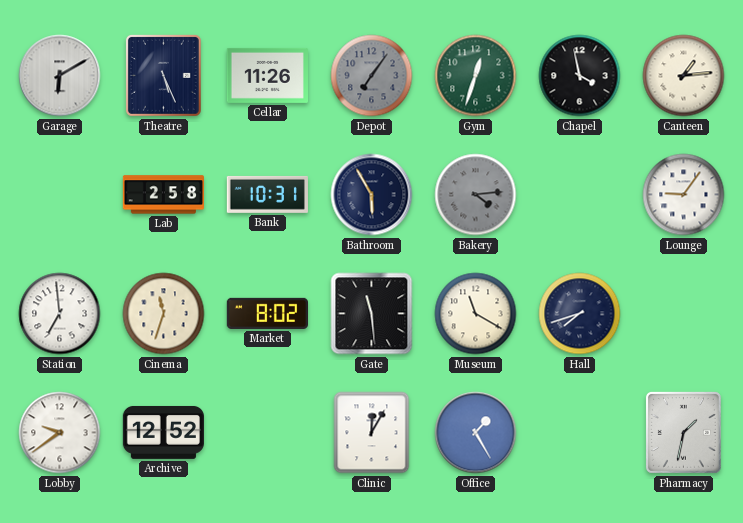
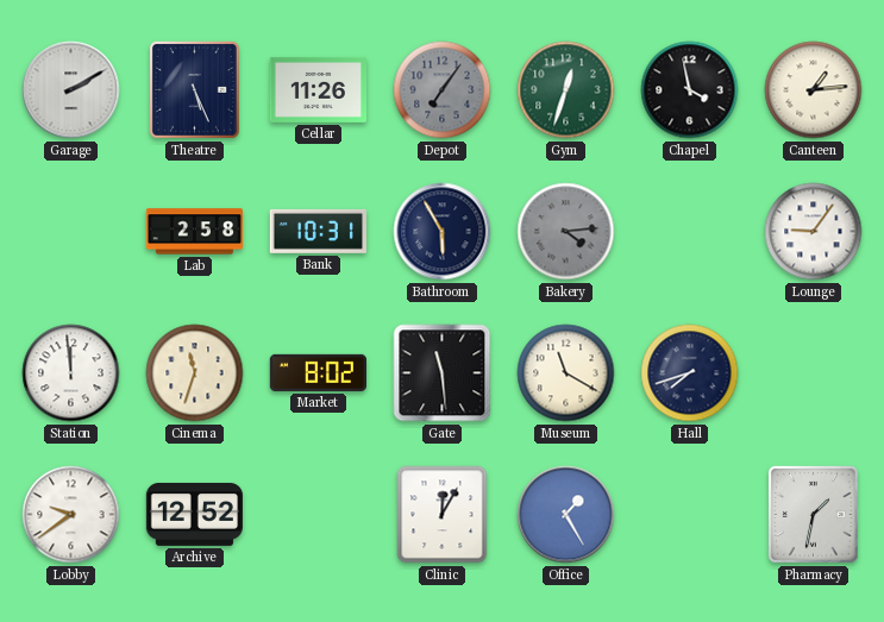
Garage: 6:10 -> 2:10
Station: 6:59 -> 11:59
